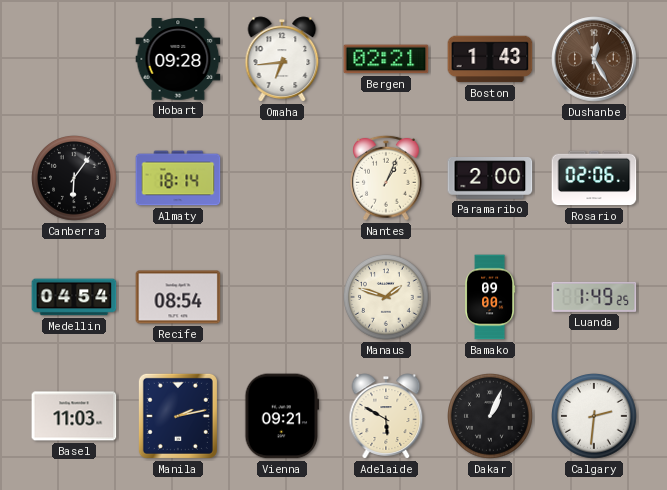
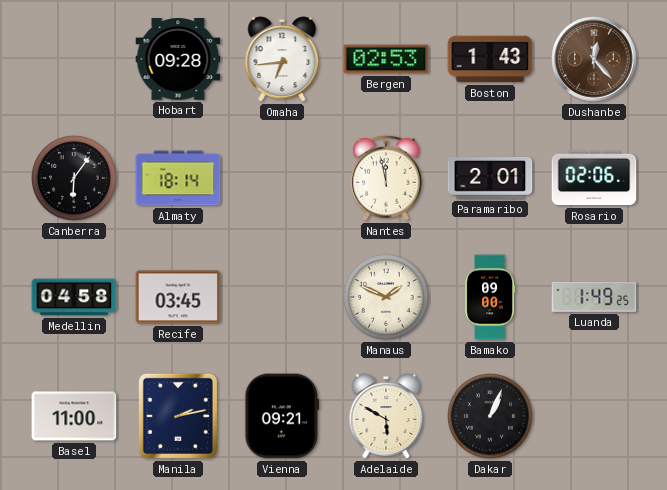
Bergen: 02:21 -> 02:53
Dushanbe: 12:25 -> 12:23
Nantes: 1:04 -> 11:58
Paramaribo: 2:00 -> 2:01
Medellin: 04:54 -> 04:58
Recife: 08:54 -> 03:45
Manaus: 1:48 -> 1:49
Basel: 11:03 -> 11:00
Calgary: 2:31 -> none
